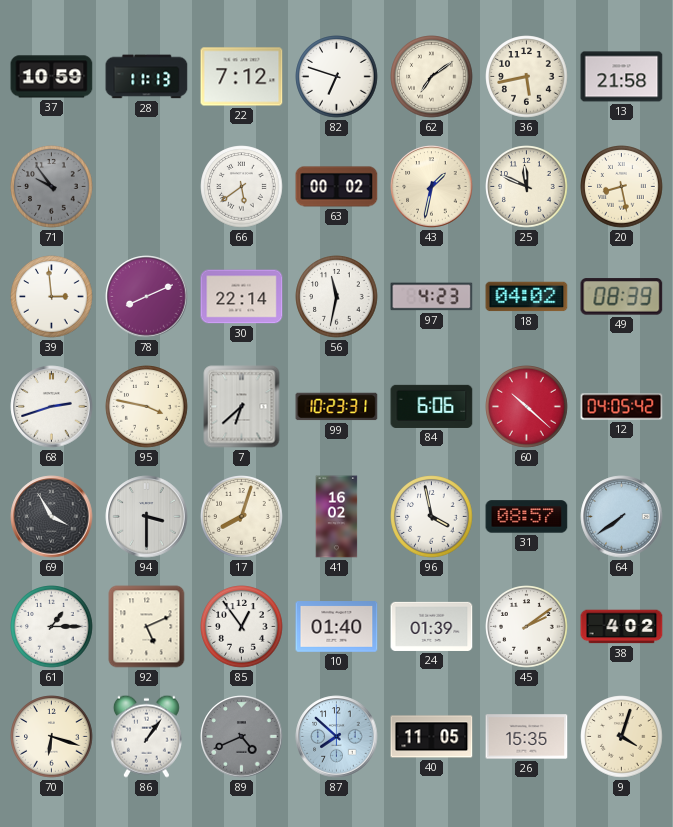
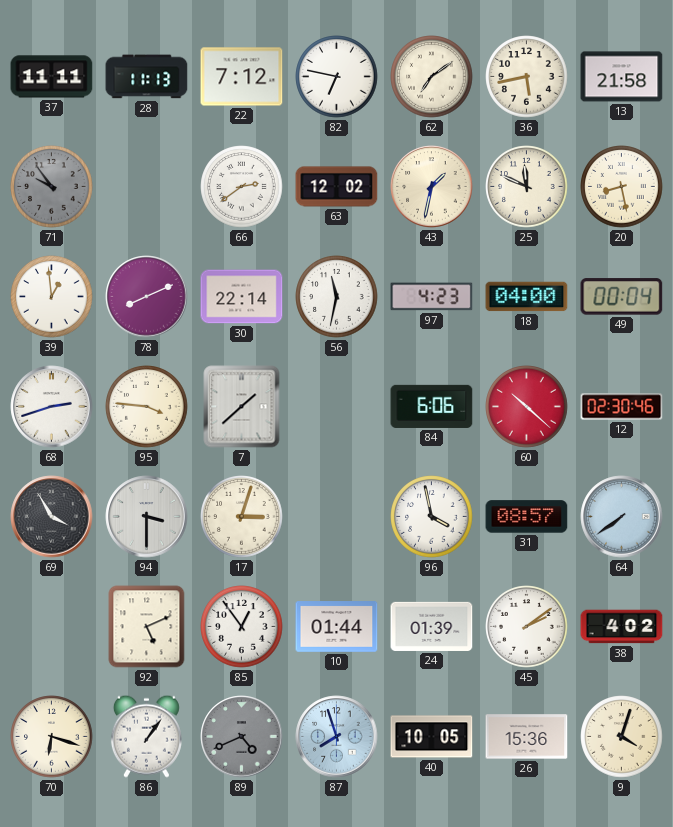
37: 10:59 -> 11:11
82: 6:48 -> 6:47
66: 5:39 -> 2:39
63: 00:02 -> 12:02
39: 2:59 -> 12:59
18: 04:02 -> 04:00
49: 08:39 -> 00:04
95: 3:47 -> 3:46
7: 6:38 -> 1:38
99: 10:23 -> none
12: 04:05 -> 02:30
17: 8:03 -> 3:03
41: 16:02 -> none
61: 1:15 -> none
10: 01:40 -> 01:44
87: 7:52 -> 7:57
40: 11:05 -> 10:05
26: 15:35 -> 15:36
